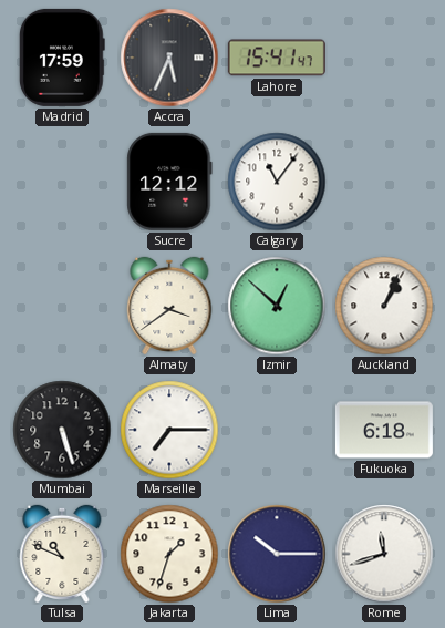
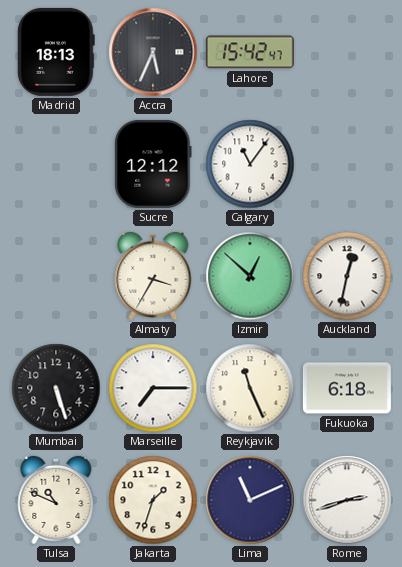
Madrid: 17:59 -> 18:13
Lahore: 15:41 -> 15:42
Almaty: 3:39 -> 3:35
Auckland: 1:04 -> 12:32
Reykjavik: none -> 11:26
Lima: 10:15 -> 11:11
Rome: 11:42 -> 2:42
